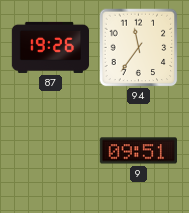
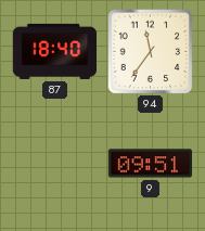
87: 19:26 -> 18:40
